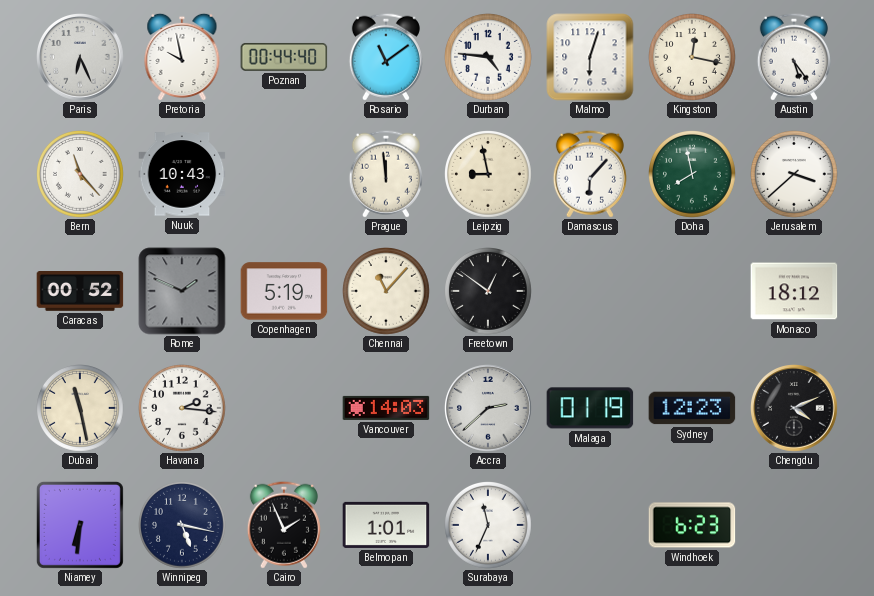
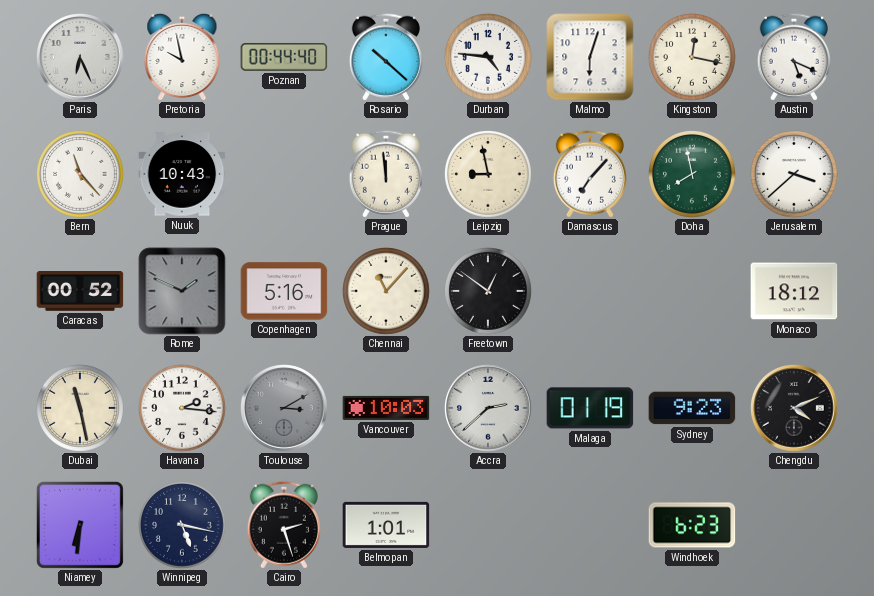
Rosario: 11:09 -> 10:22
Austin: 5:24 -> 5:19
Damascus: 6:07 -> 7:07
Copenhagen: 5:19 -> 5:16
Toulouse: none -> 3:10
Vancouver: 14:03 -> 10:03
Sydney: 12:23 -> 9:23
Cairo: 1:56 -> 2:27
Surabaya: 11:34 -> none
